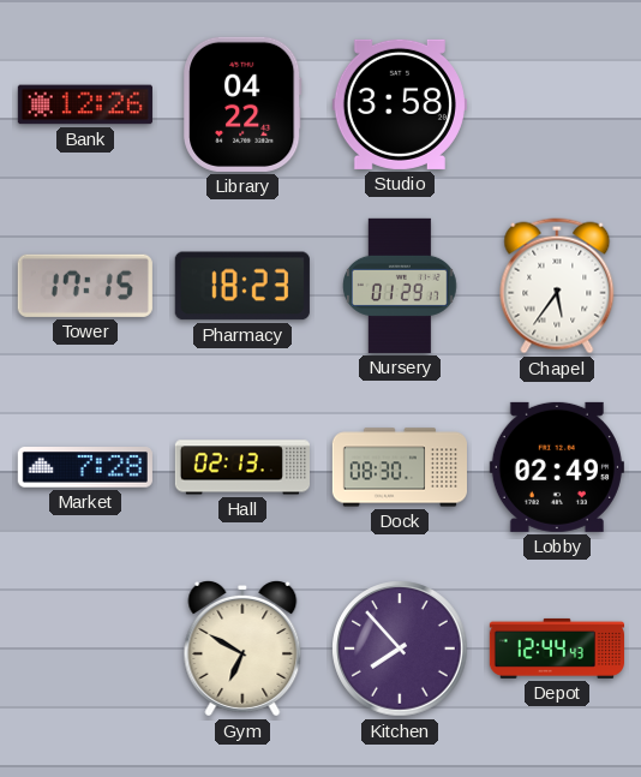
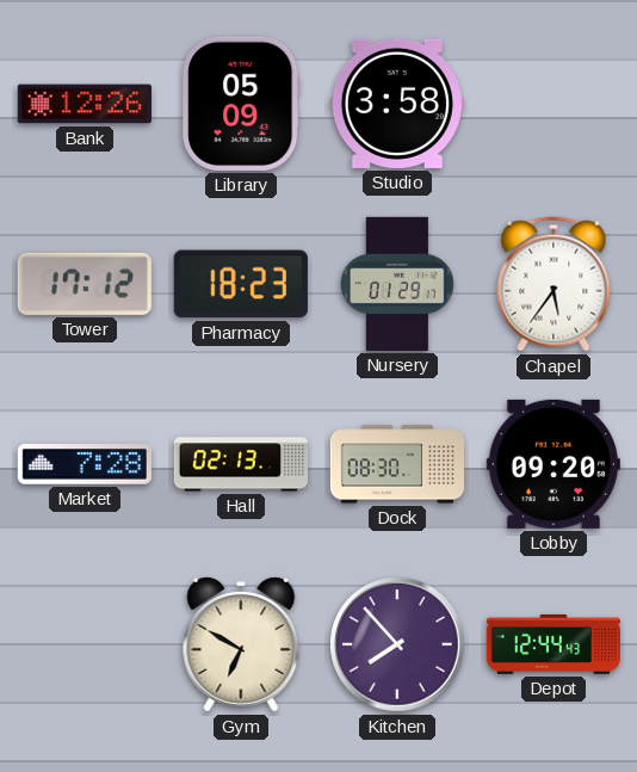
Library: 04:22 -> 05:09
Tower: 17:15 -> 17:12
Lobby: 02:49 -> 09:20
